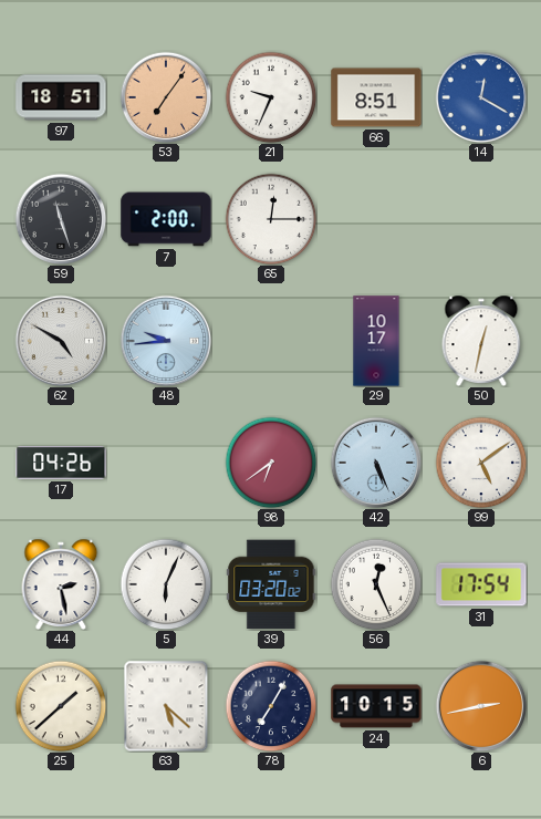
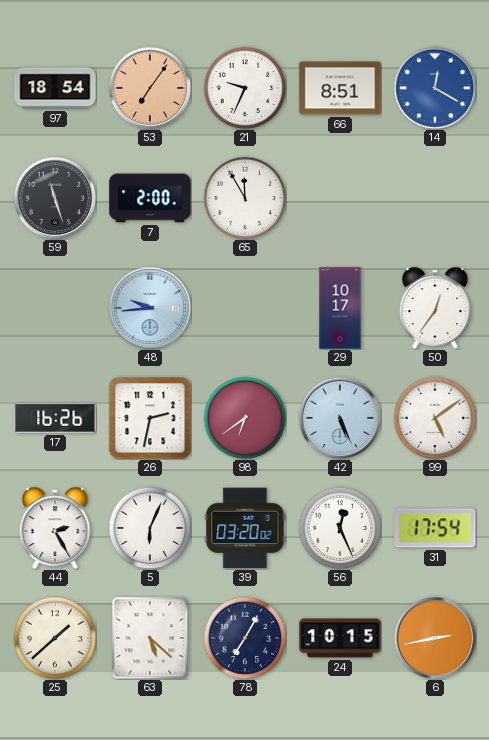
97: 18:51 -> 18:54
65: 12:15 -> 11:55
62: 4:50 -> none
50: 12:32 -> 12:36
17: 04:26 -> 16:26
26: none -> 2:32
44: 2:28 -> 2:25
